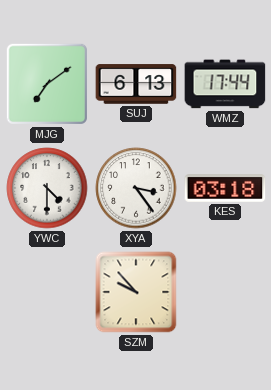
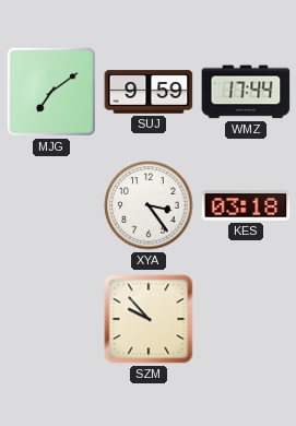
SUJ: 6:13 -> 9:59
YWC: 4:30 -> none
